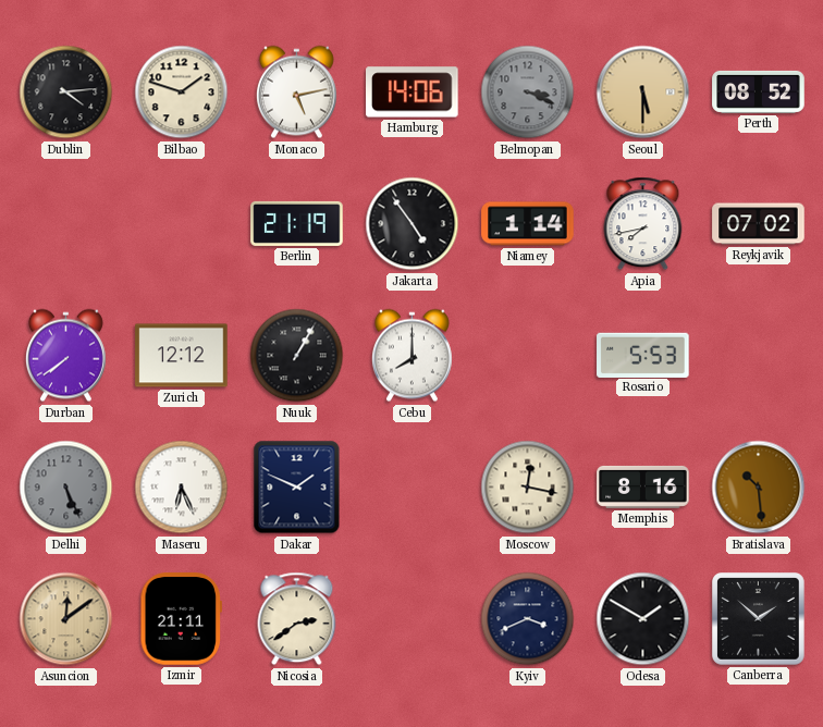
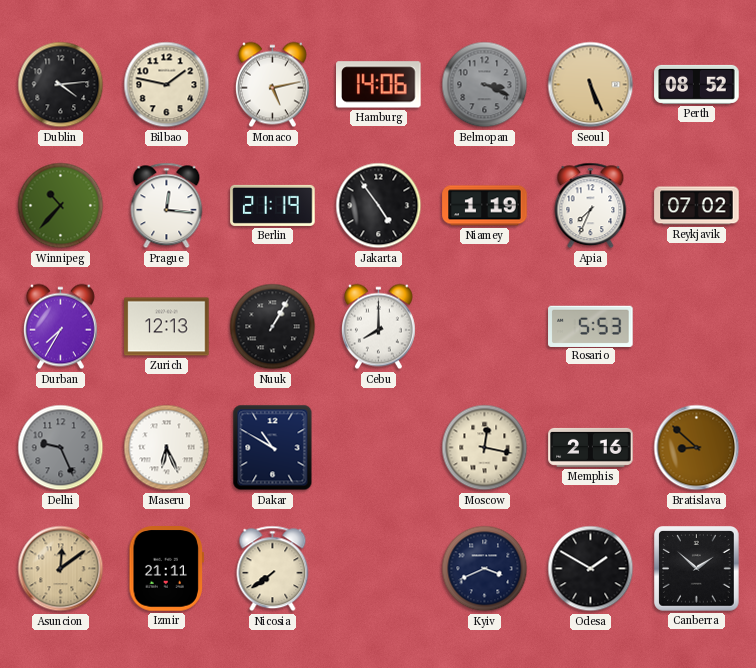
Bilbao: 1:48 -> 1:47
Seoul: 5:30 -> 5:26
Winnipeg: none -> 10:37
Prague: none -> 12:16
Niamey: 1:14 -> 1:19
Apia: 7:43 -> 7:34
Durban: 7:39 -> 7:35
Zurich: 12:12 -> 12:13
Delhi: 5:26 -> 9:26
Dakar: 1:49 -> 10:50
Memphis: 8:16 -> 2:16
Bratislava: 10:29 -> 8:52
Nicosia: 2:39 -> 7:39
